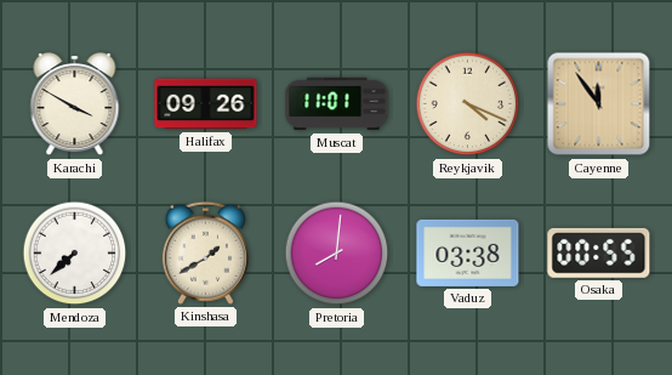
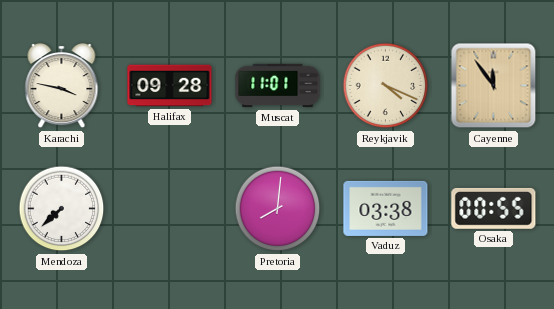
Karachi: 3:50 -> 3:47
Halifax: 09:26 -> 09:28
Kinshasa: 1:40 -> none
